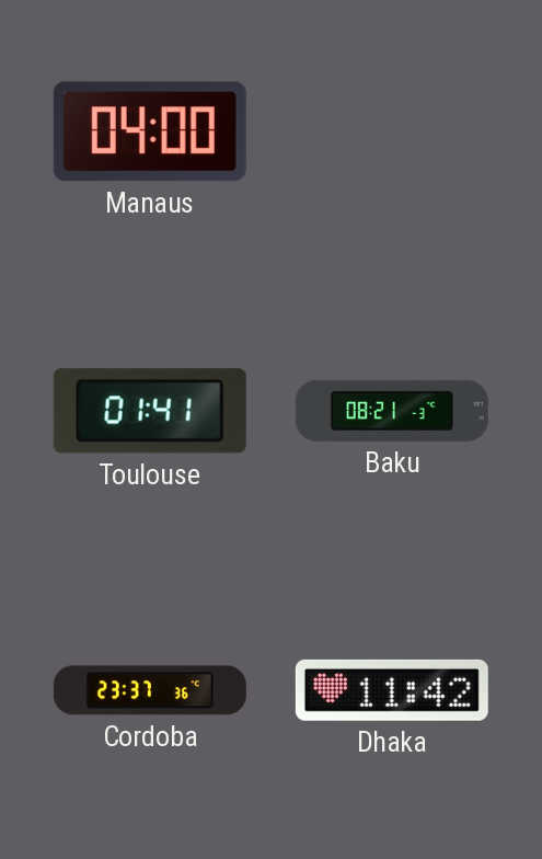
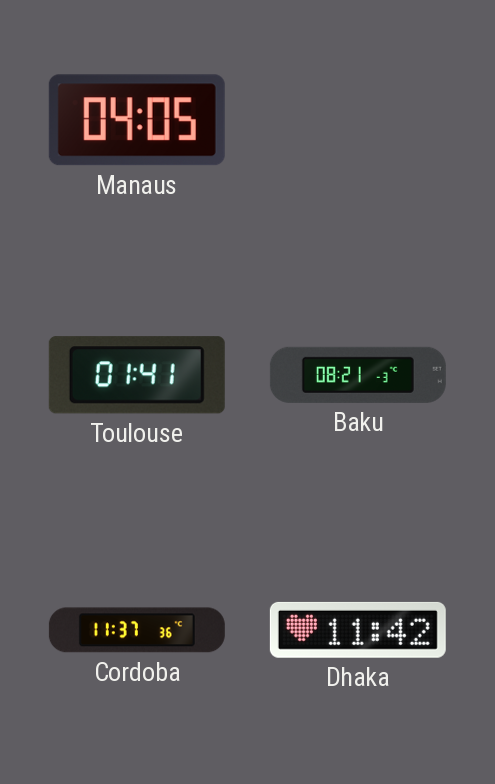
Manaus: 04:00 -> 04:05
Cordoba: 23:37 -> 11:37
